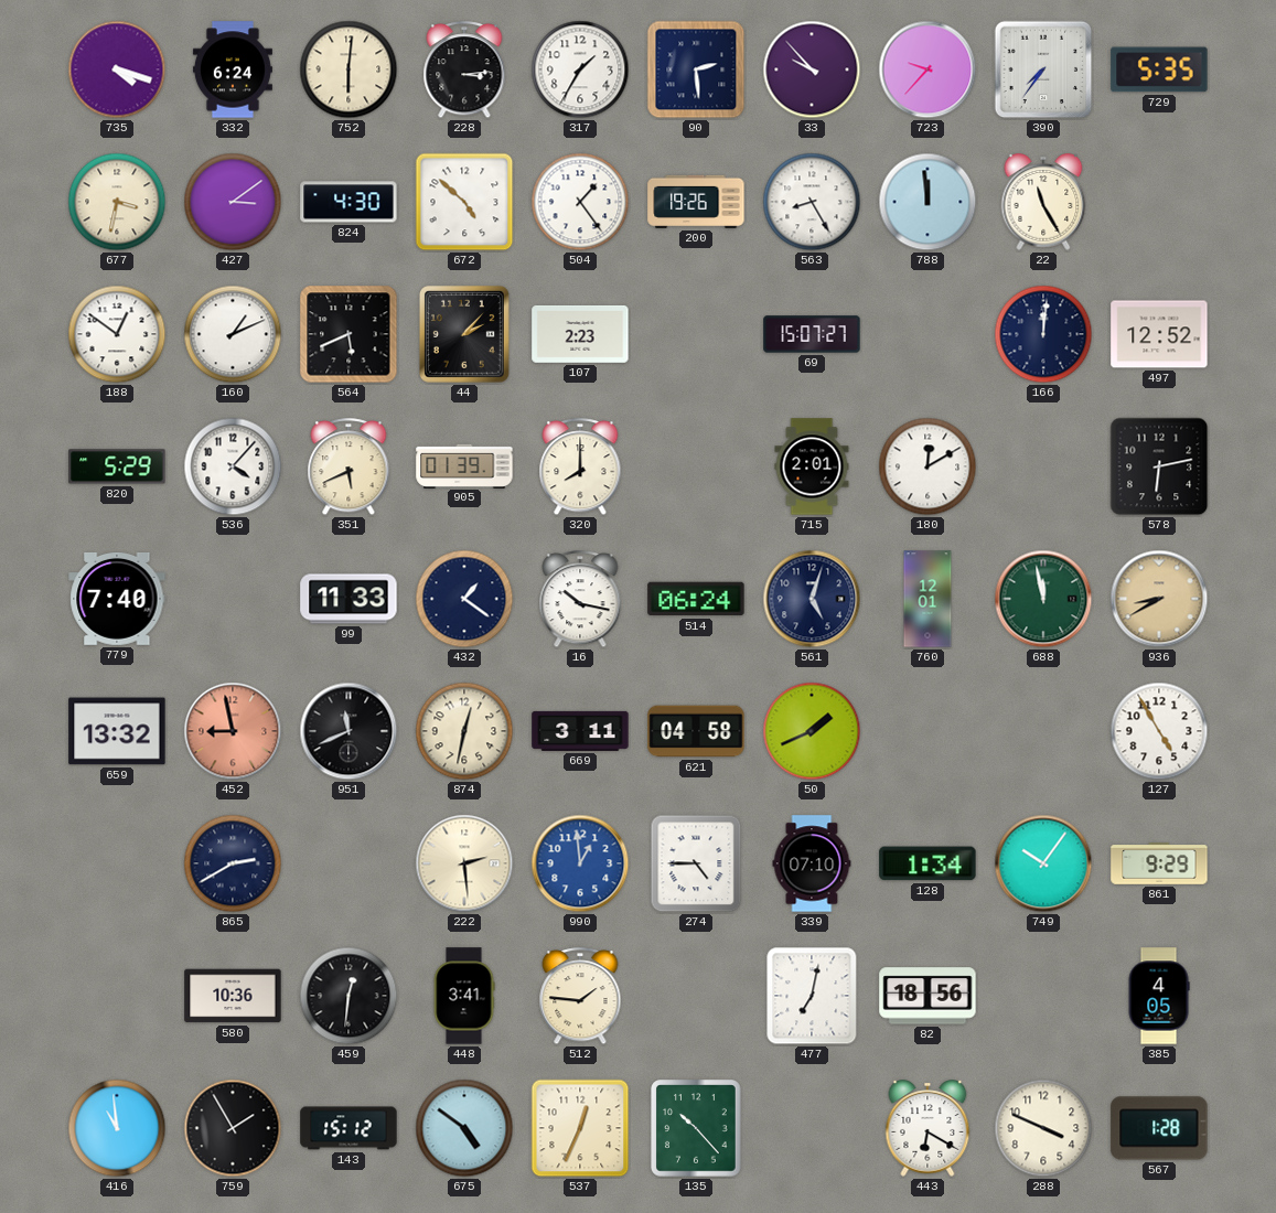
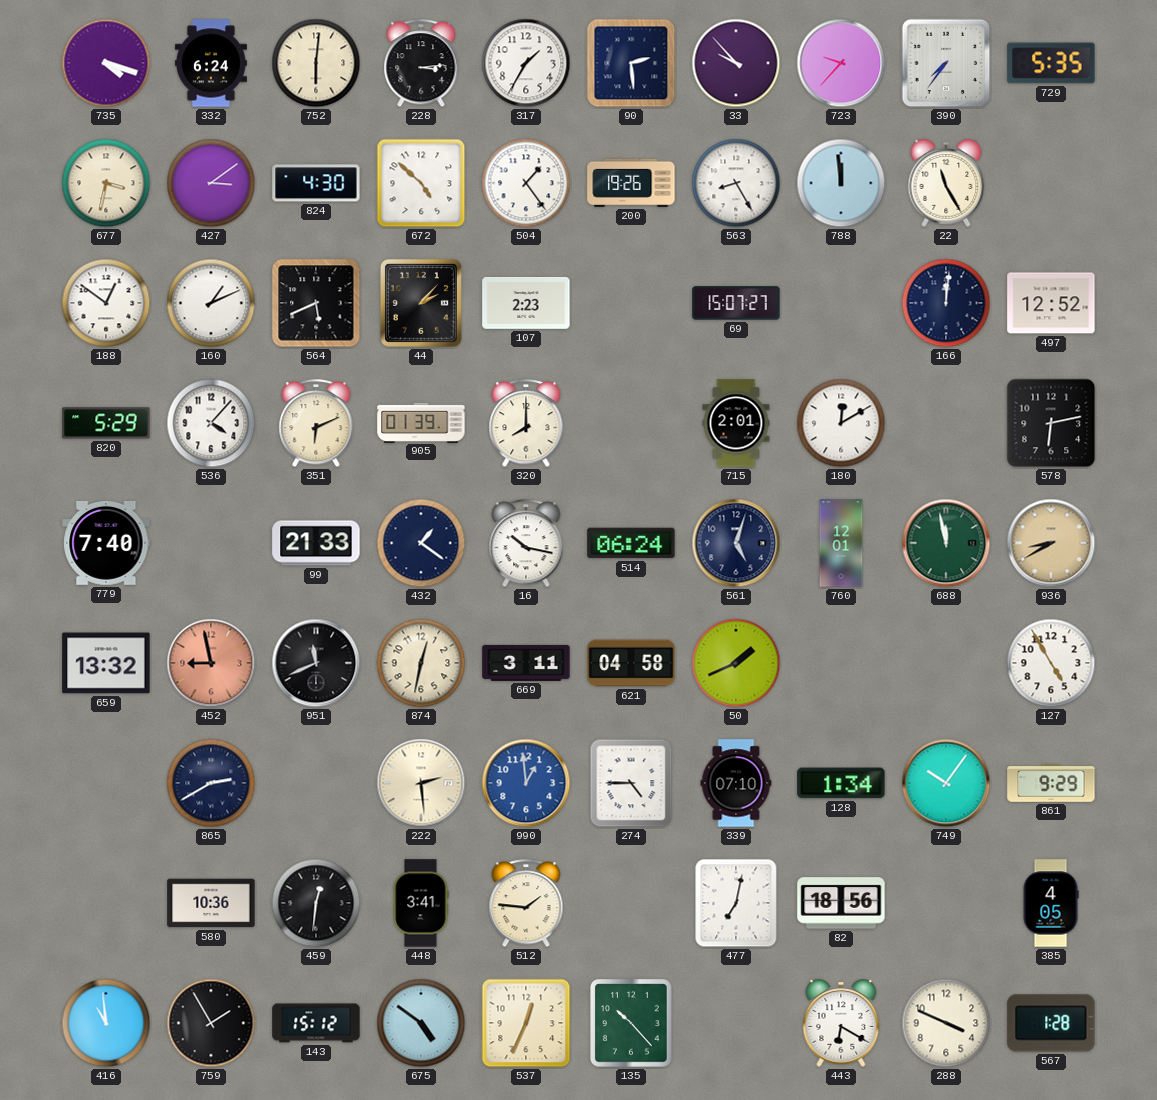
351: 5:41 -> 6:11
99: 11:33 -> 21:33
